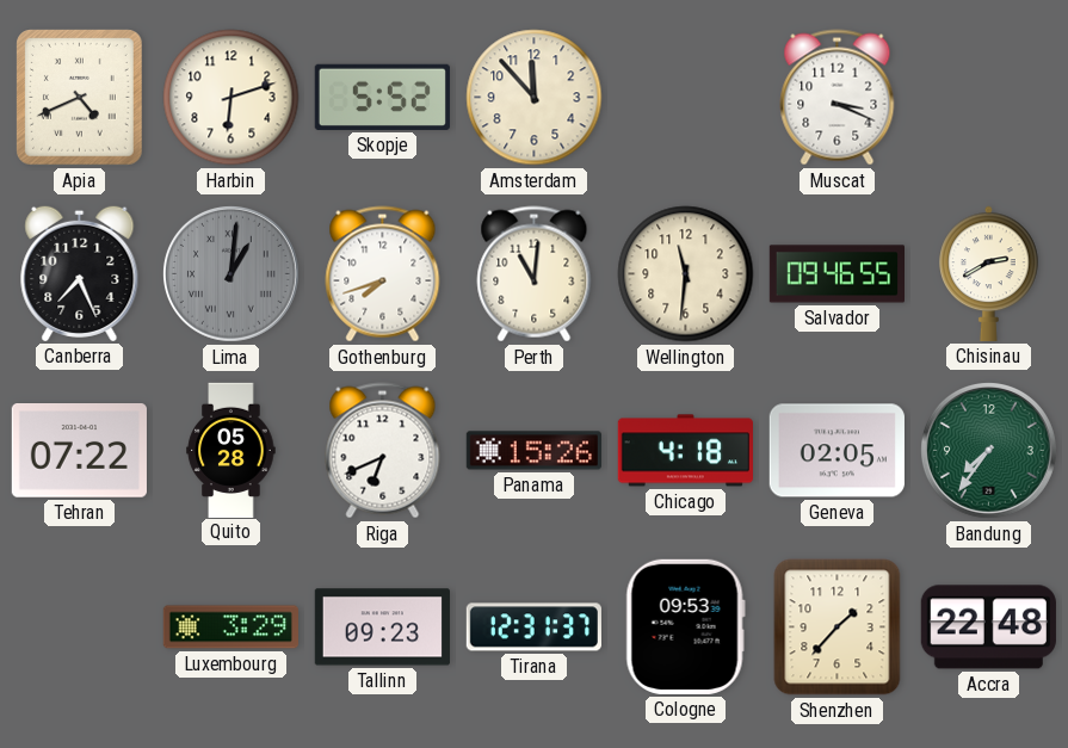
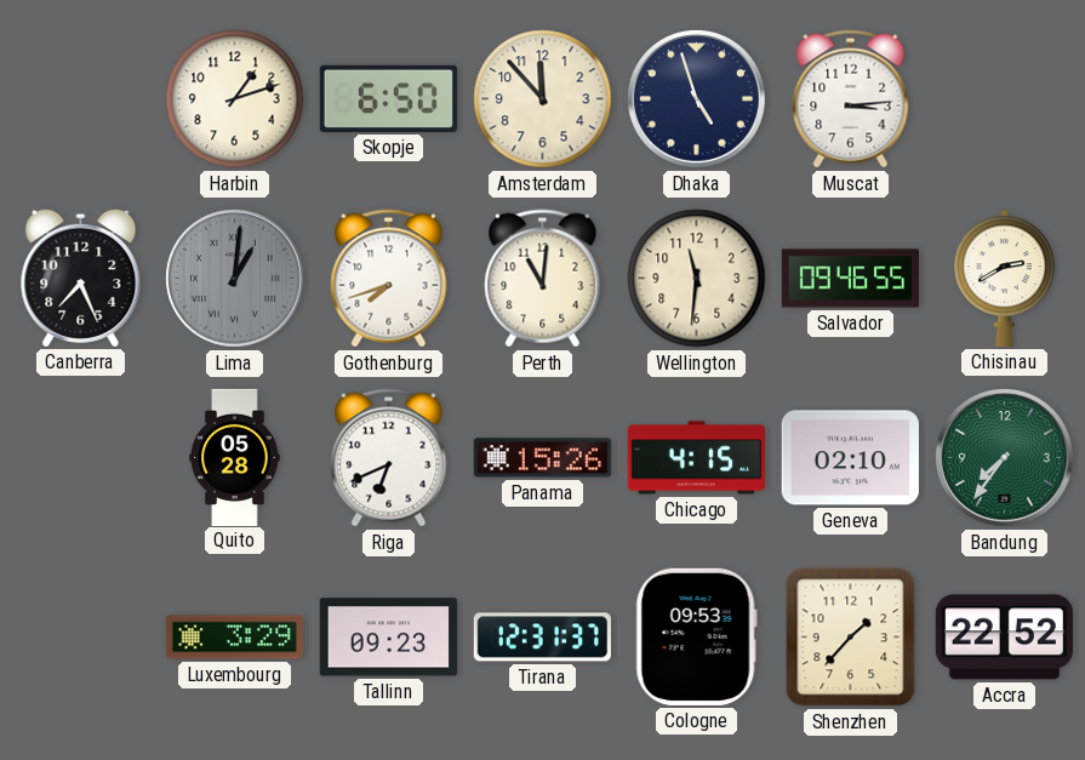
Apia: 4:41 -> none
Harbin: 6:12 -> 1:12
Skopje: 5:52 -> 6:50
Dhaka: none -> 4:57
Muscat: 3:19 -> 3:14
Tehran: 07:22 -> none
Chicago: 4:18 -> 4:15
Geneva: 02:05 -> 02:10
Accra: 22:48 -> 22:52
